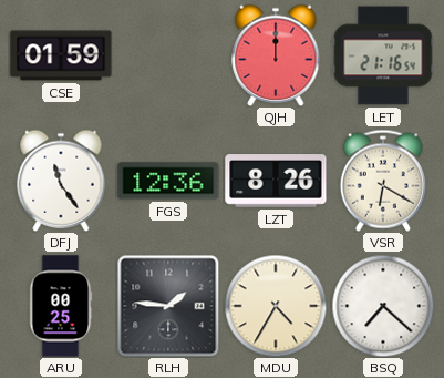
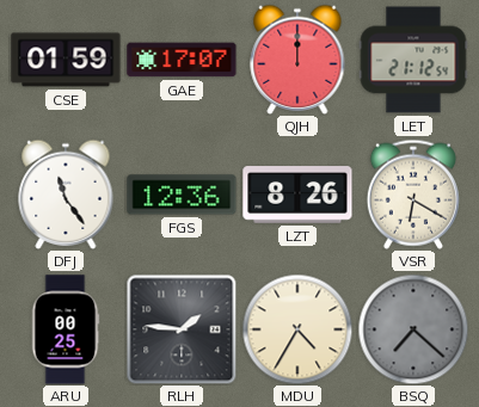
GAE: none -> 17:07
LET: 21:16 -> 21:12
BSQ dial: white -> grey
